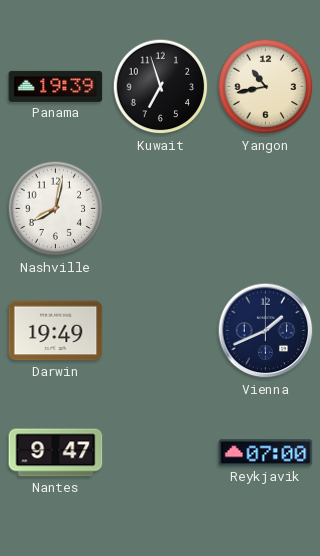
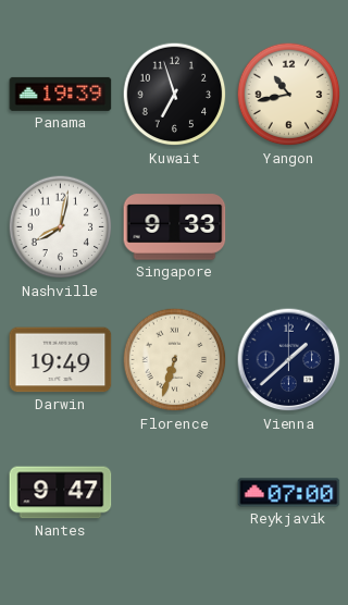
Singapore: none -> 9:33
Florence: none -> 6:33
Vienna: 1:41 -> 1:38
